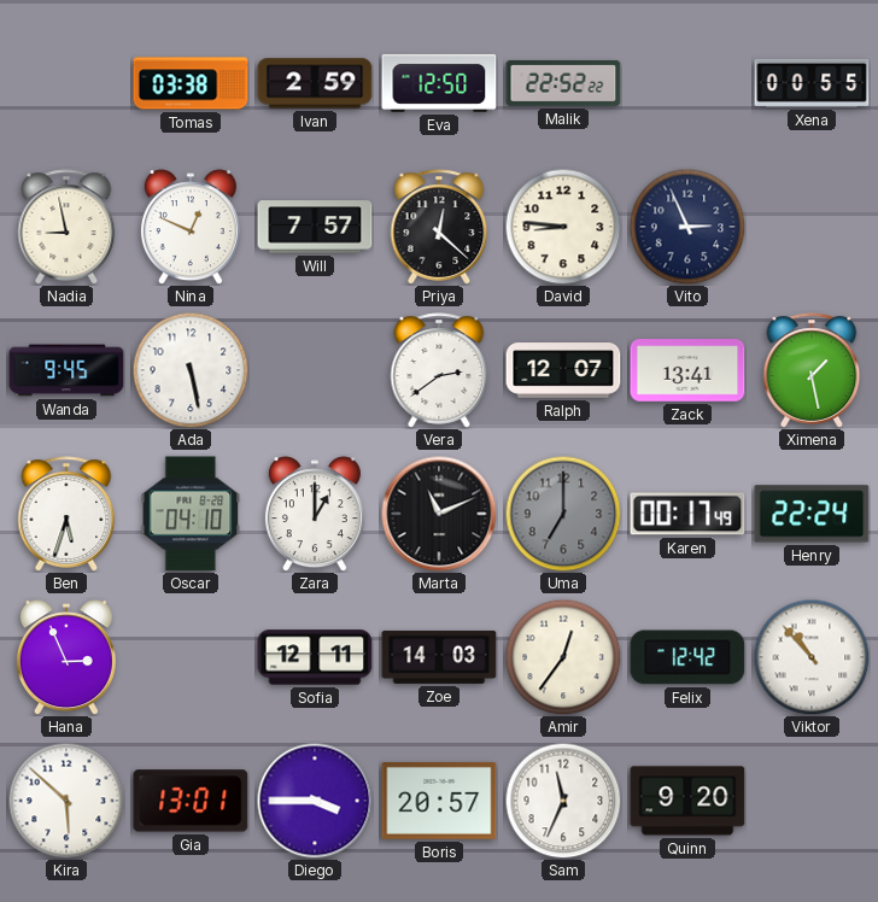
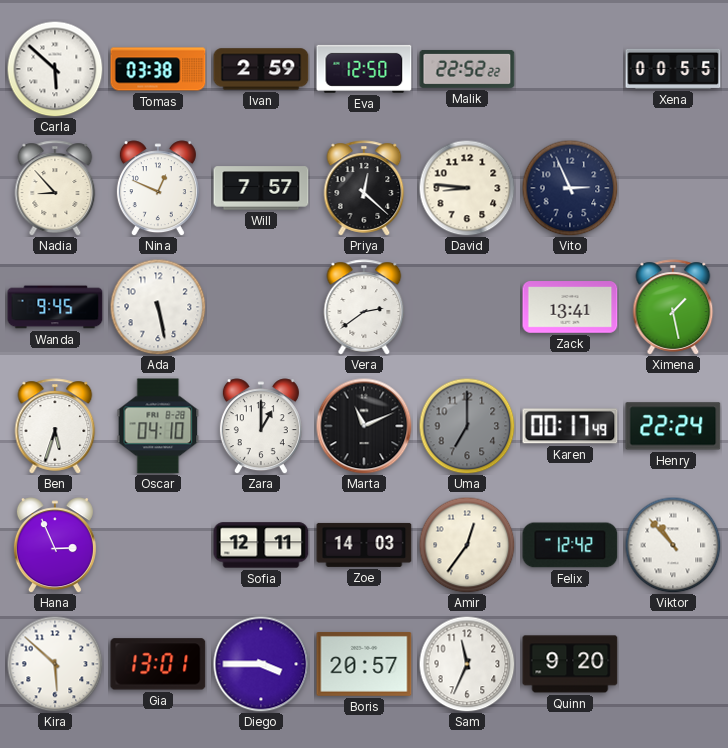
Carla: none -> 5:52
Nadia: 8:58 -> 8:53
Ralph: 12:07 -> none
